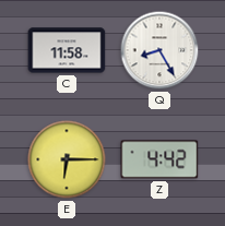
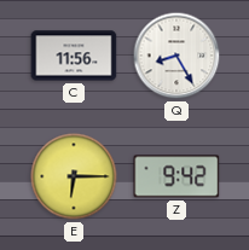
C: 11:58 -> 11:56
Z: 4:42 -> 9:42
